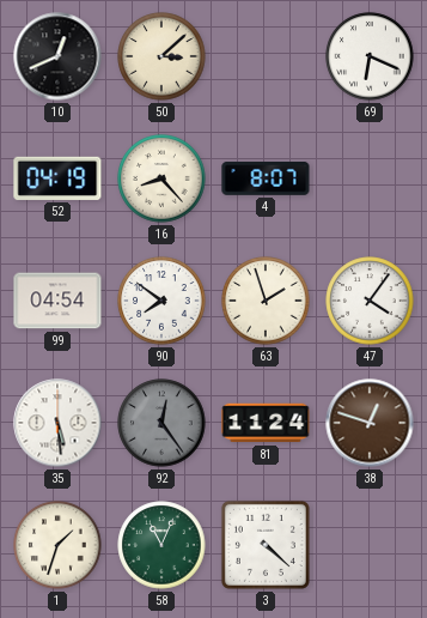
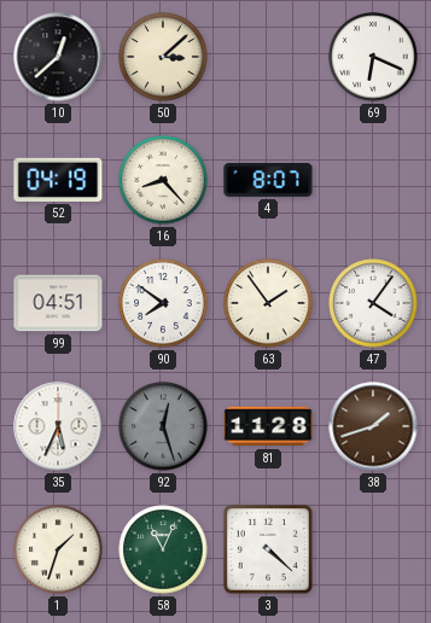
10: 12:41 -> 12:38
99: 04:54 -> 04:51
63: 1:57 -> 1:54
35: 5:29 -> 5:34
92: 12:24 -> 12:27
81: 11:24 -> 11:28
38: 12:48 -> 1:42
